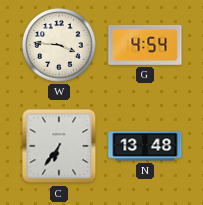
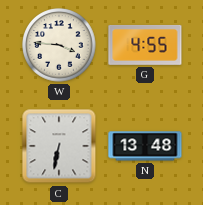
G: 4:54 -> 4:55
C: 6:36 -> 6:32
